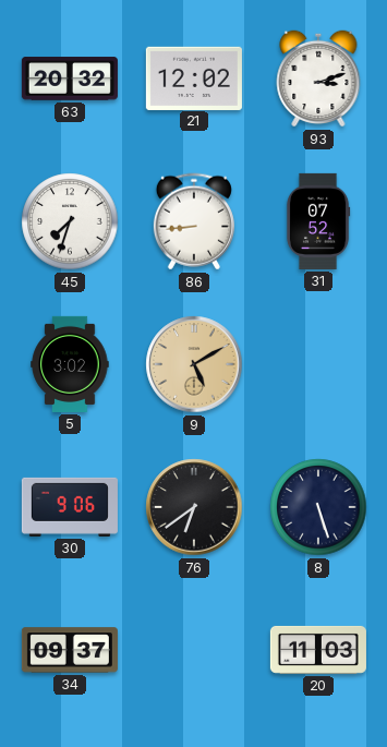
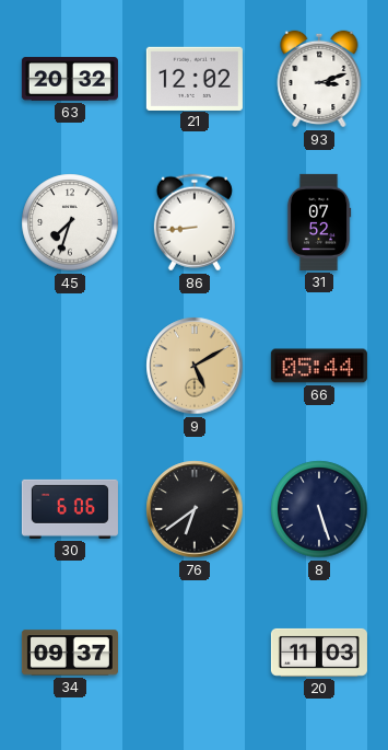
5: 3:02 -> none
66: none -> 05:44
30: 9:06 -> 6:06
